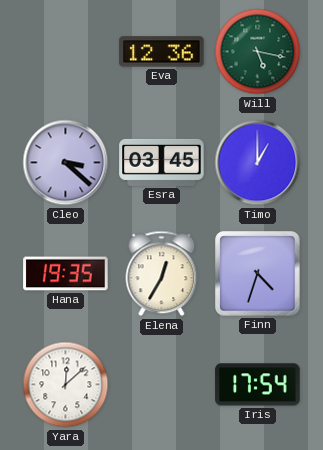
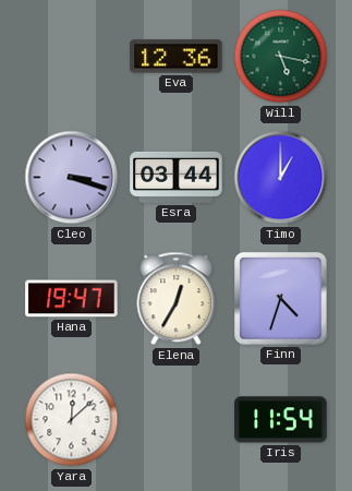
Cleo: 3:22 -> 3:18
Esra: 03:45 -> 03:44
Hana: 19:35 -> 19:47
Iris: 17:54 -> 11:54
